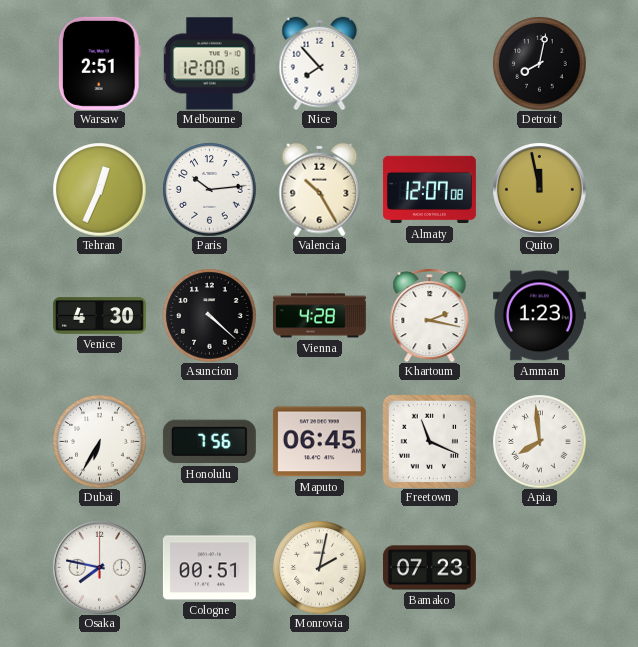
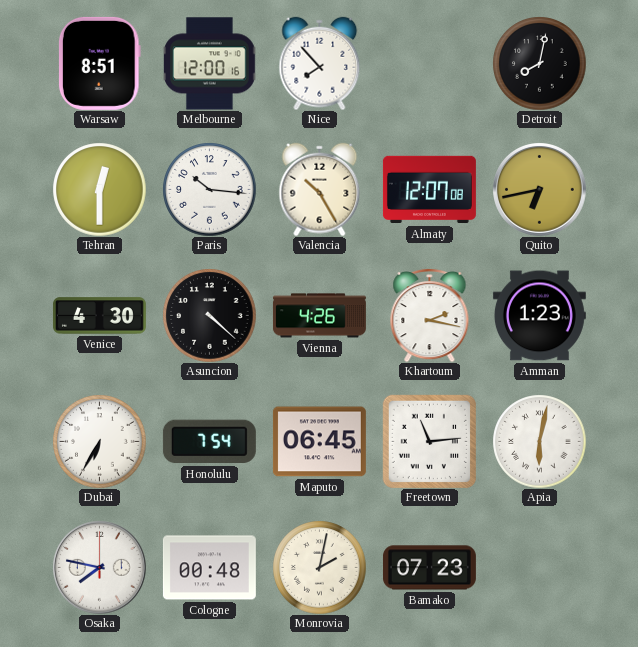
Warsaw: 2:51 -> 8:51
Tehran: 12:34 -> 12:30
Paris: 10:14 -> 10:16
Quito: 11:58 -> 6:43
Vienna: 4:28 -> 4:26
Honolulu: 7:56 -> 7:54
Freetown: 11:19 -> 11:14
Apia: 7:59 -> 6:02
Cologne: 00:51 -> 00:48
